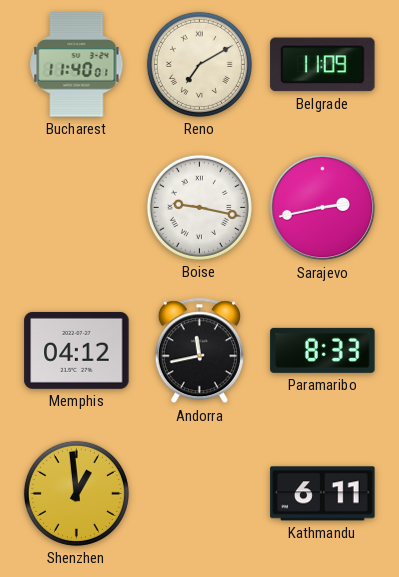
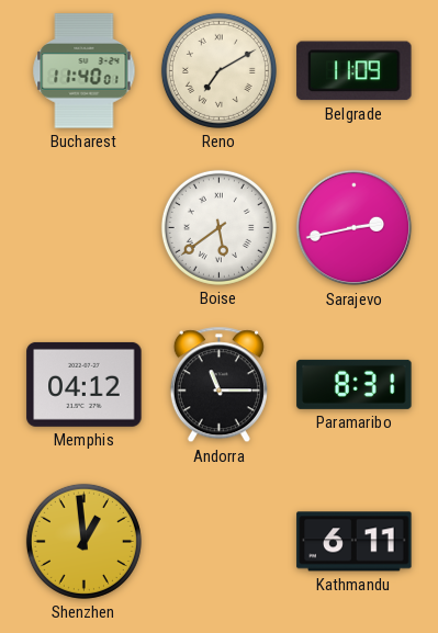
Boise: 9:17 -> 5:39
Andorra: 11:43 -> 11:15
Paramaribo: 8:33 -> 8:31
